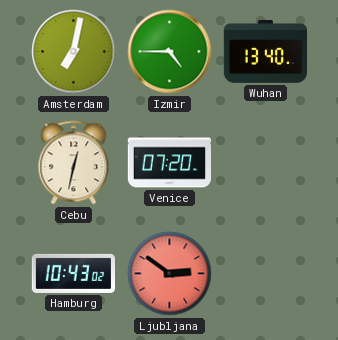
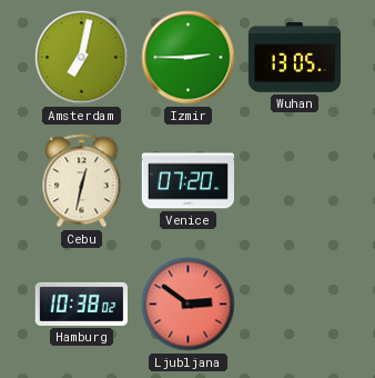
Izmir: 4:45 -> 2:45
Wuhan: 13:40 -> 13:05
Hamburg: 10:43 -> 10:38
